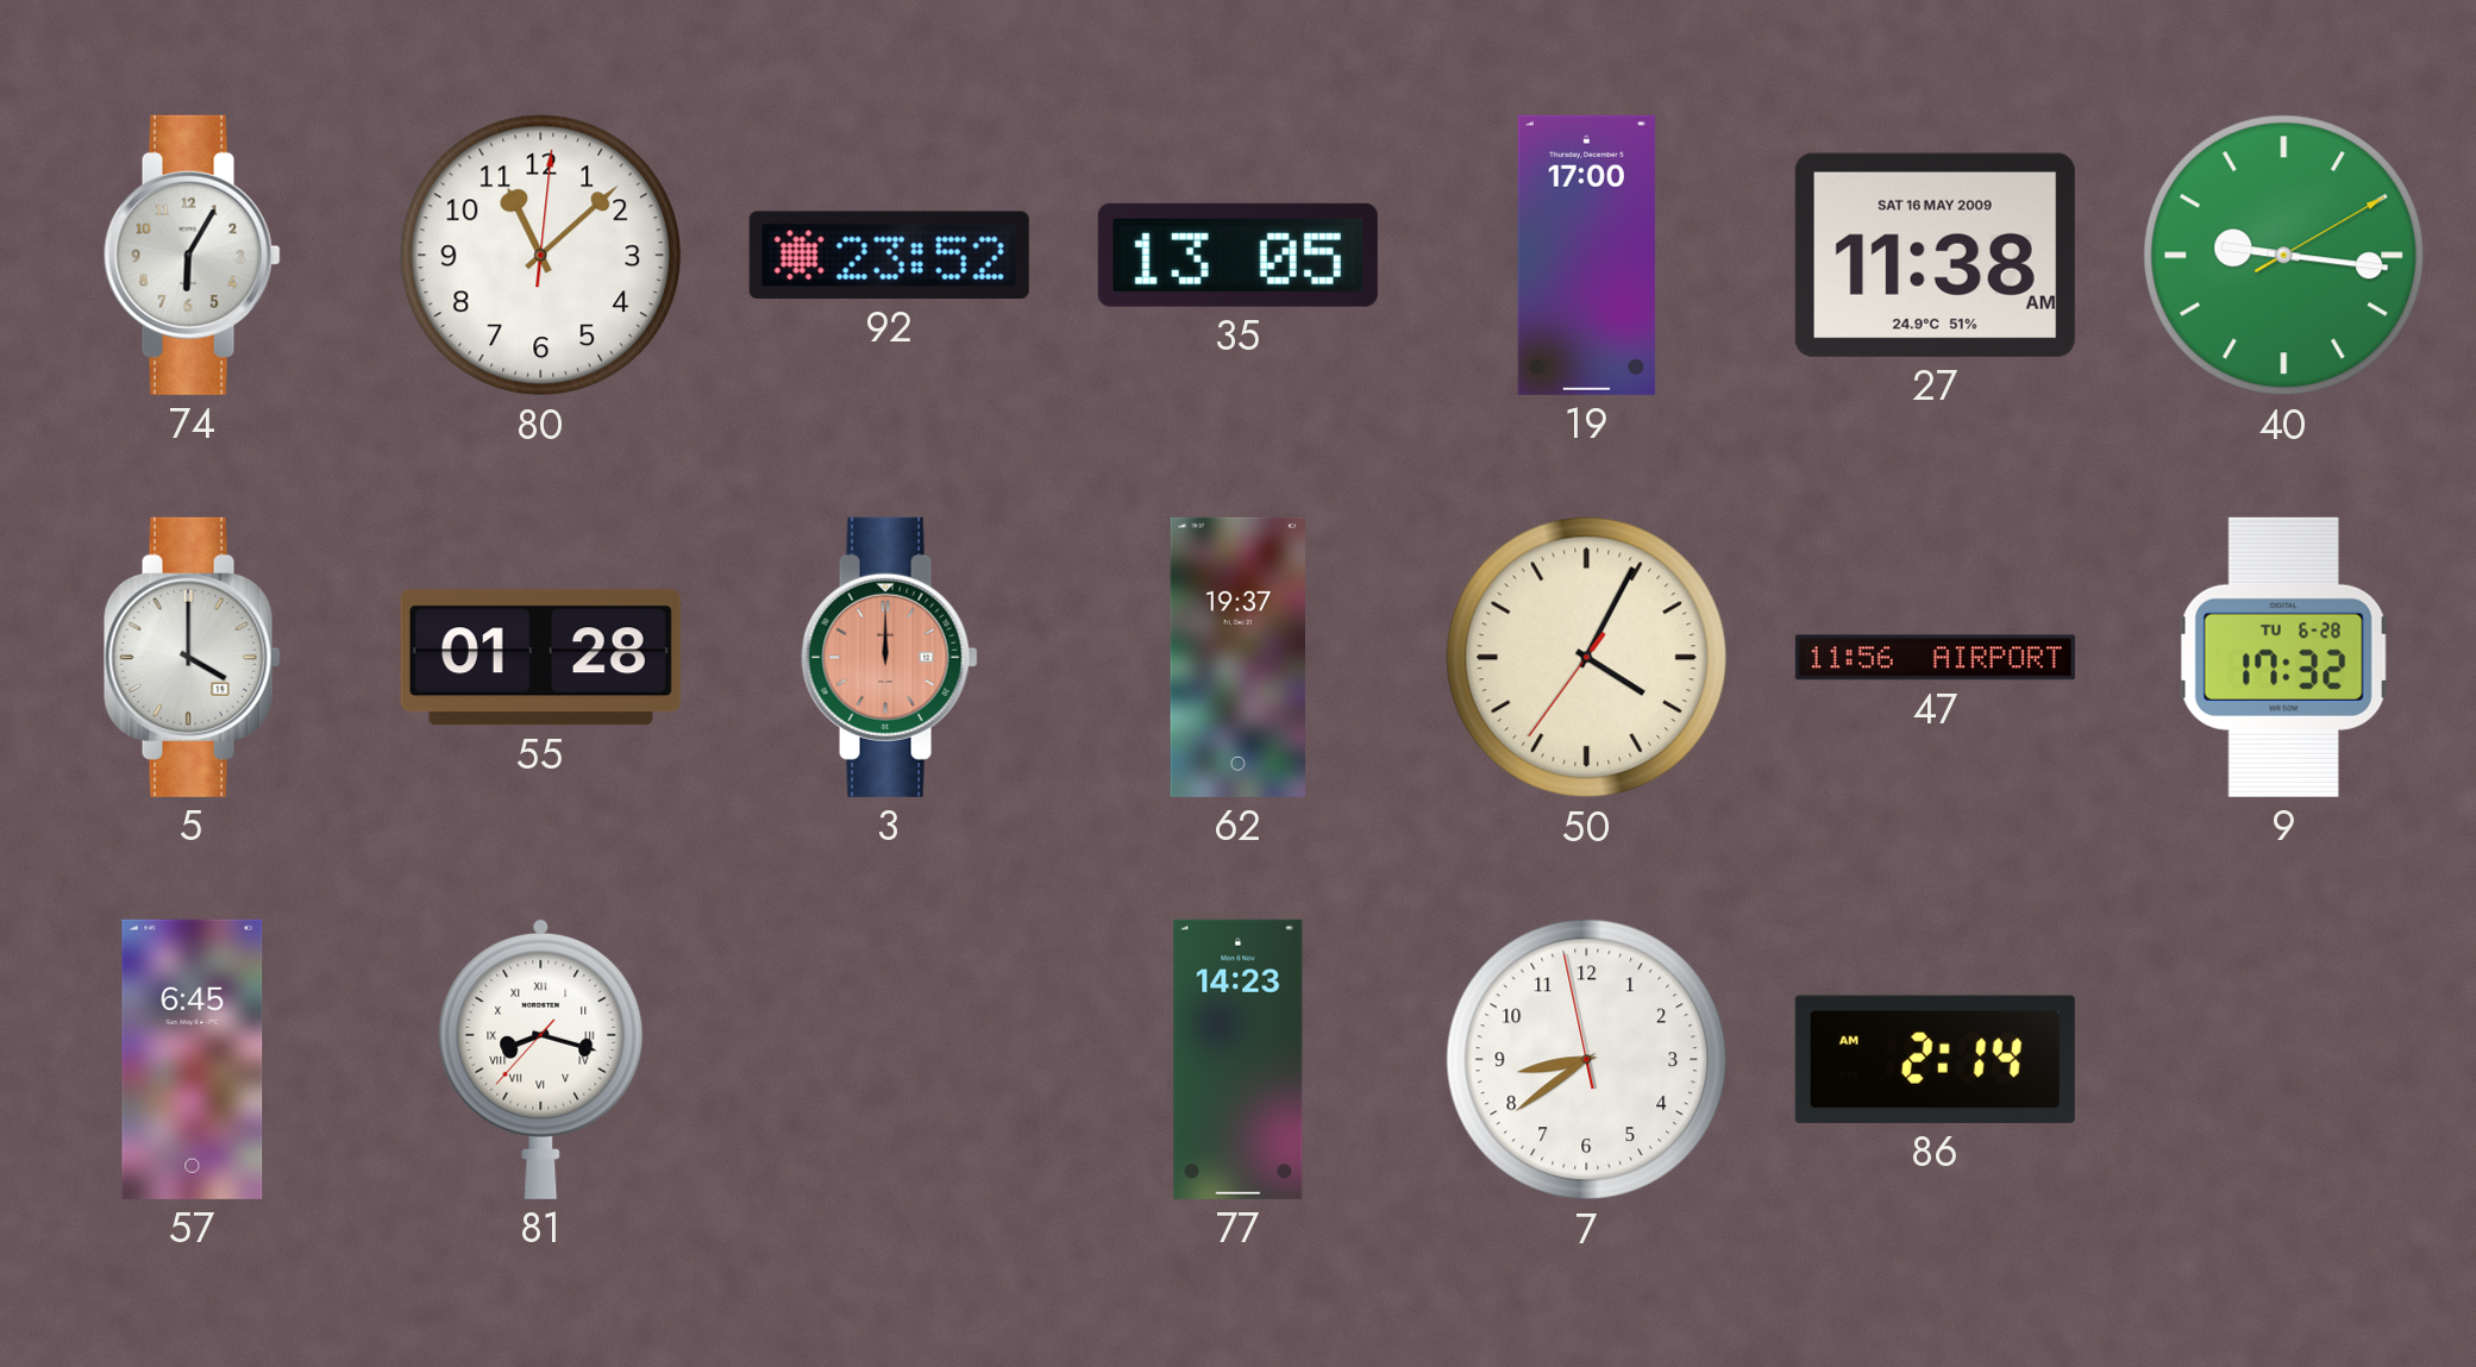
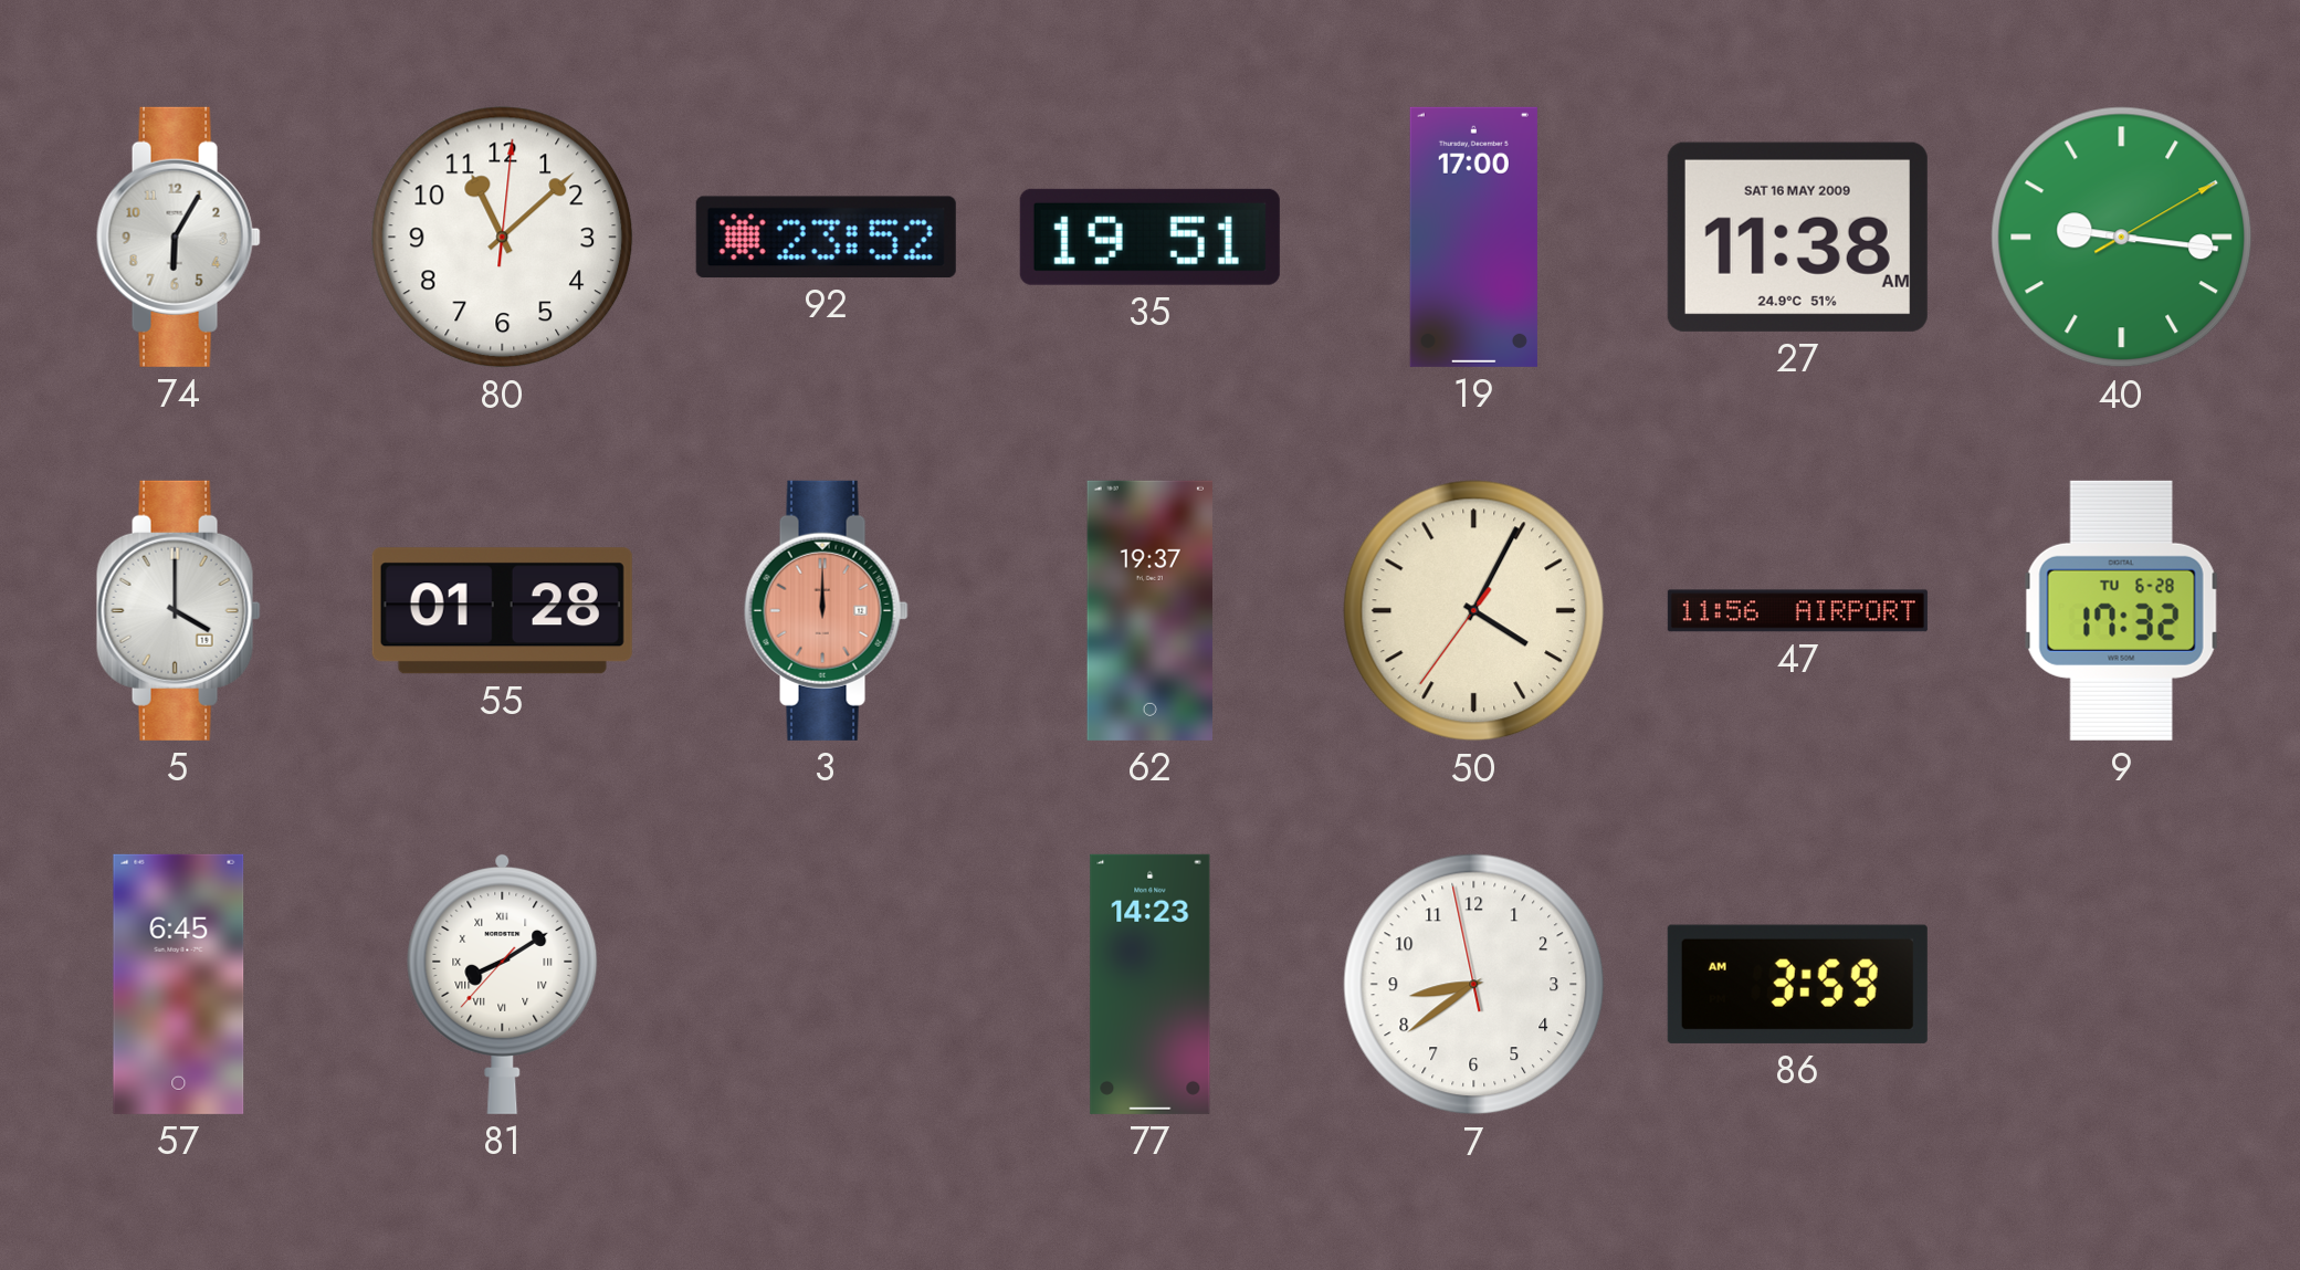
35: 13:05 -> 19:51
81: 8:17 -> 8:09
86: 2:14 -> 3:59
